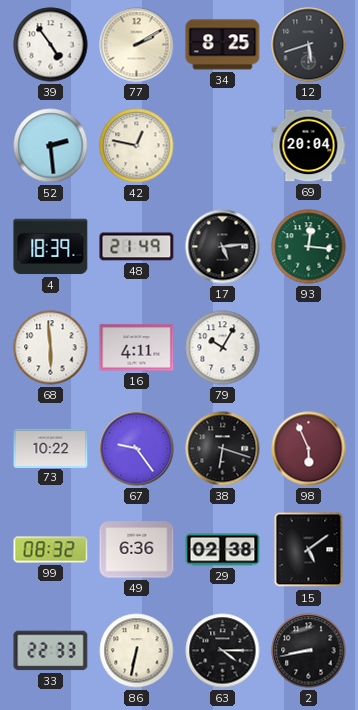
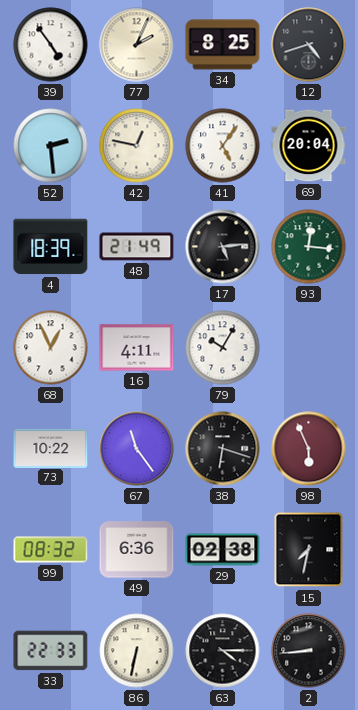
77: 2:10 -> 2:04
12: 5:42 -> 4:42
41: none -> 5:06
68: 5:59 -> 12:56
67: 9:24 -> 11:24
15: 5:09 -> 7:32
2: 8:43 -> 8:44
